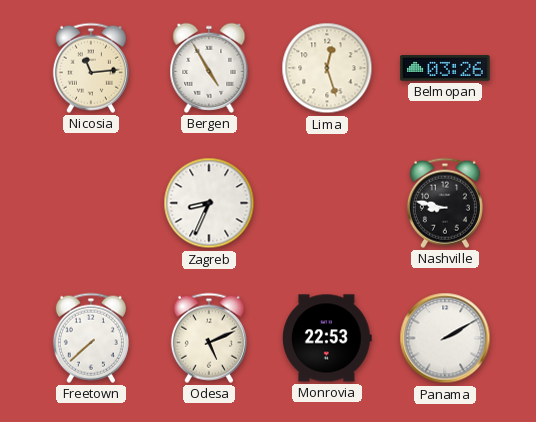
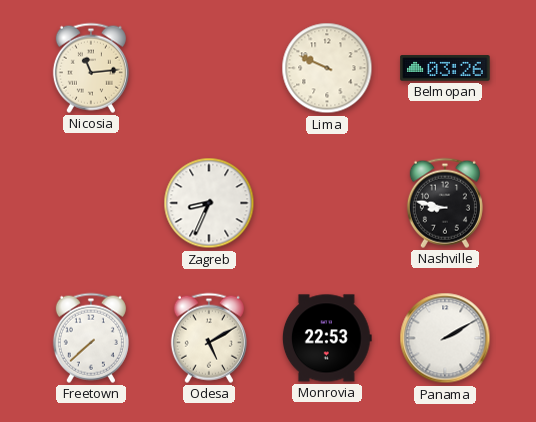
Bergen: 4:55 -> none
Lima: 12:27 -> 9:49
Odesa: 5:11 -> 5:10
